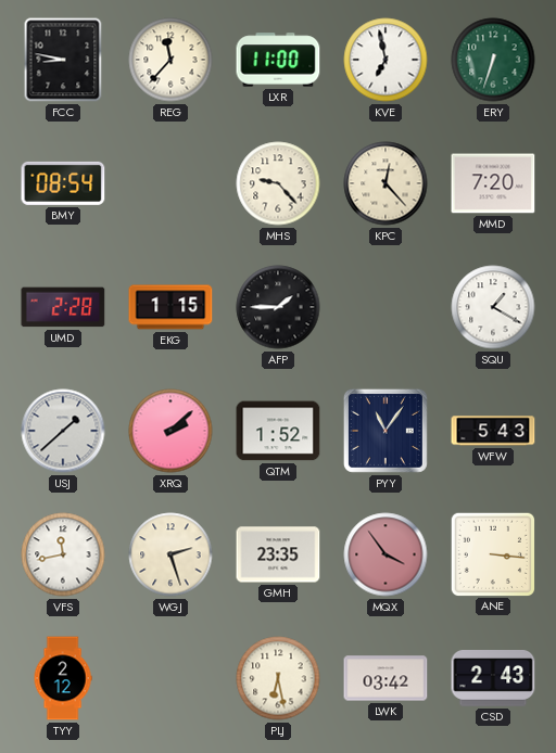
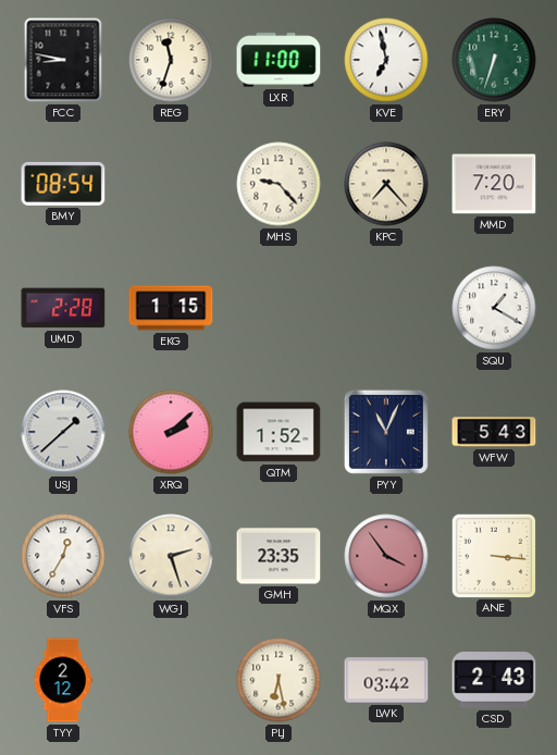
REG: 11:37 -> 11:33
KPC: 12:23 -> 7:23
AFP: 1:45 -> none
PYY: 11:06 -> 11:04
VFS: 11:43 -> 12:35
